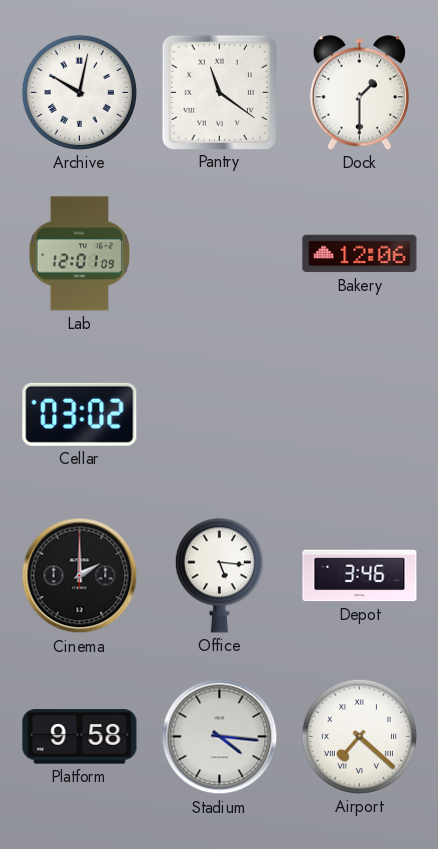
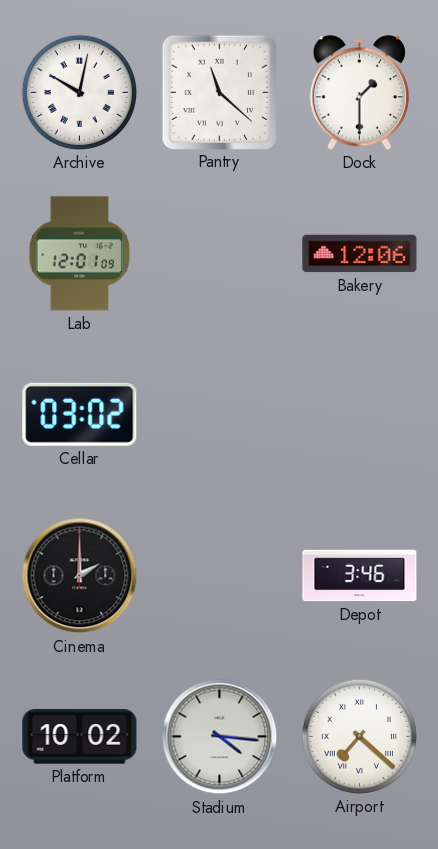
Pantry: 11:21 -> 11:22
Office: 5:16 -> none
Platform: 9:58 -> 10:02
